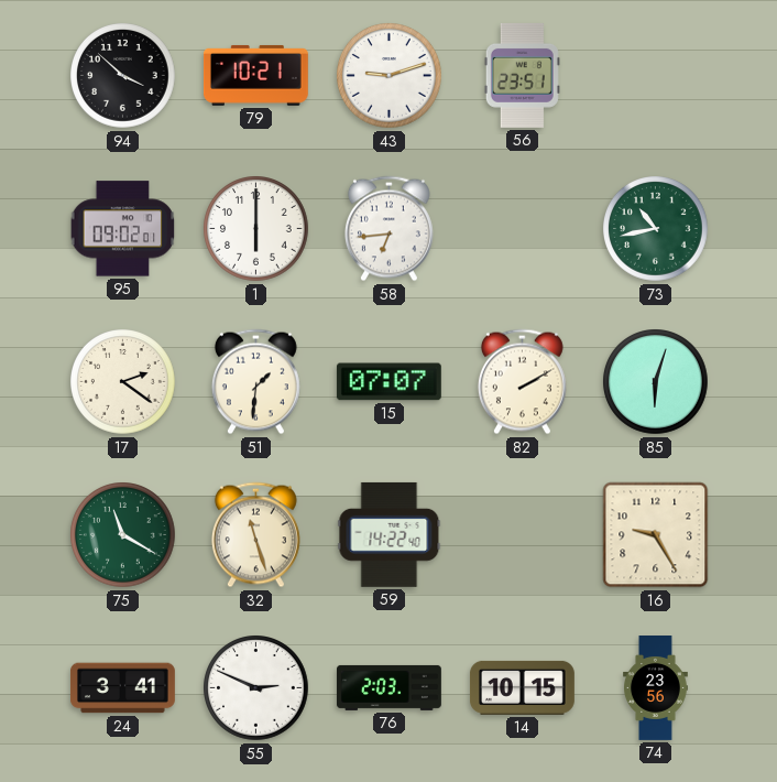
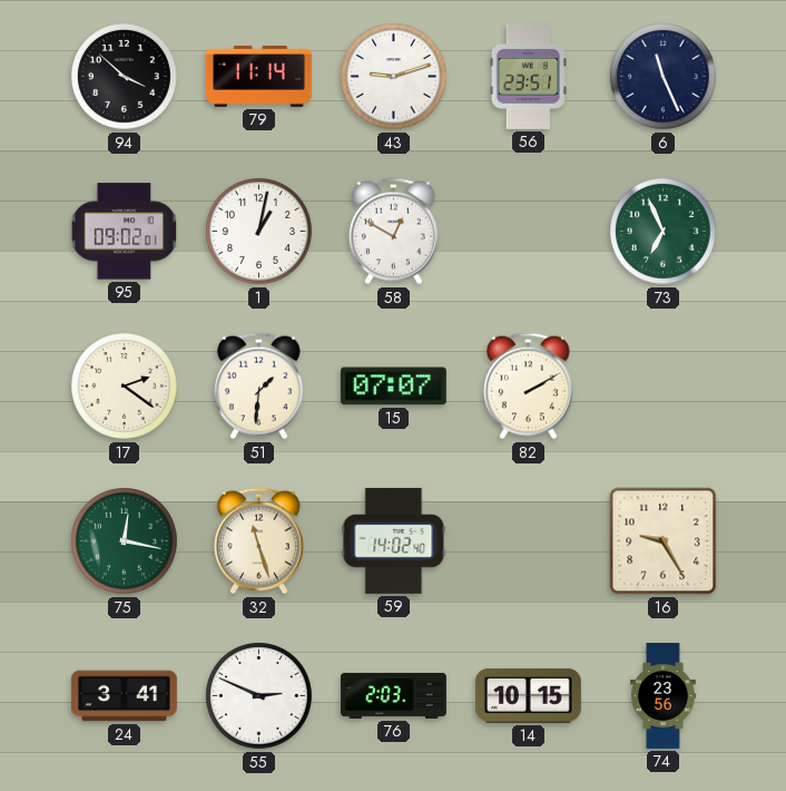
79: 10:21 -> 11:14
6: none -> 11:26
1: 6:00 -> 1:02
58: 6:44 -> 12:50
73: 10:43 -> 6:56
85: 6:03 -> none
75: 11:20 -> 12:17
59: 14:22 -> 14:02
